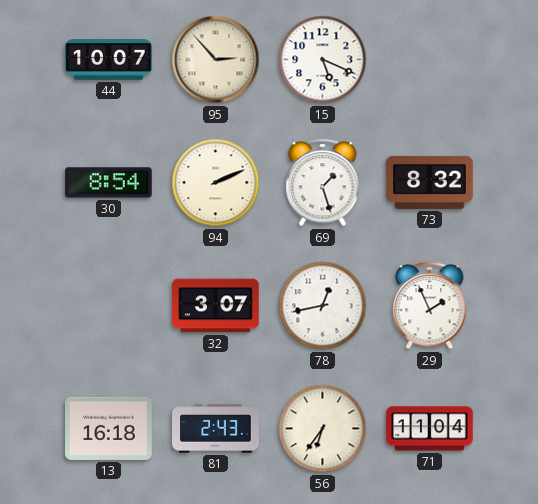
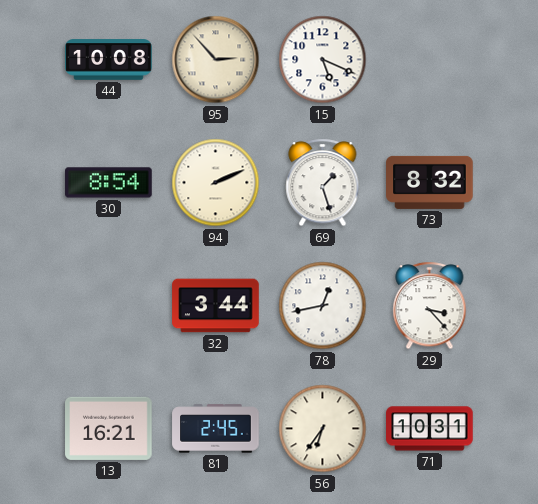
44: 10:07 -> 10:08
32: 3:07 -> 3:44
29: 1:56 -> 3:23
13: 16:18 -> 16:21
81: 2:43 -> 2:45
71: 11:04 -> 10:31
